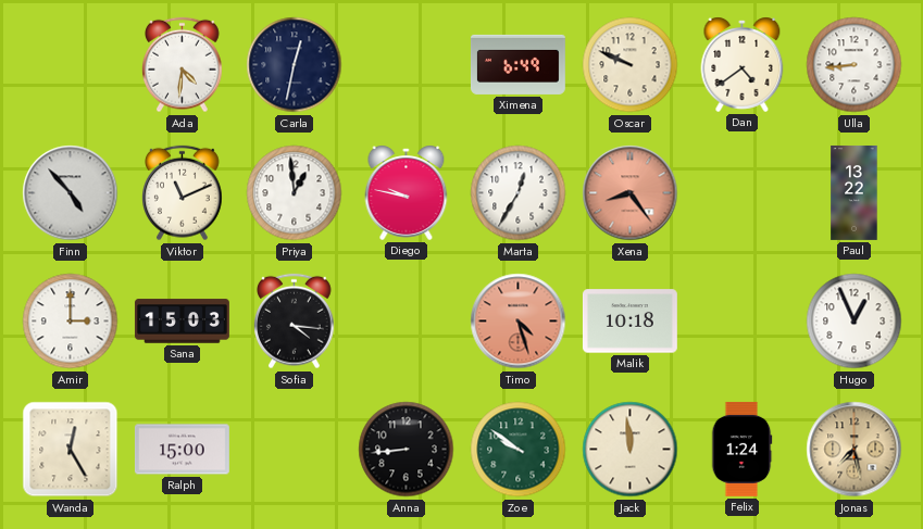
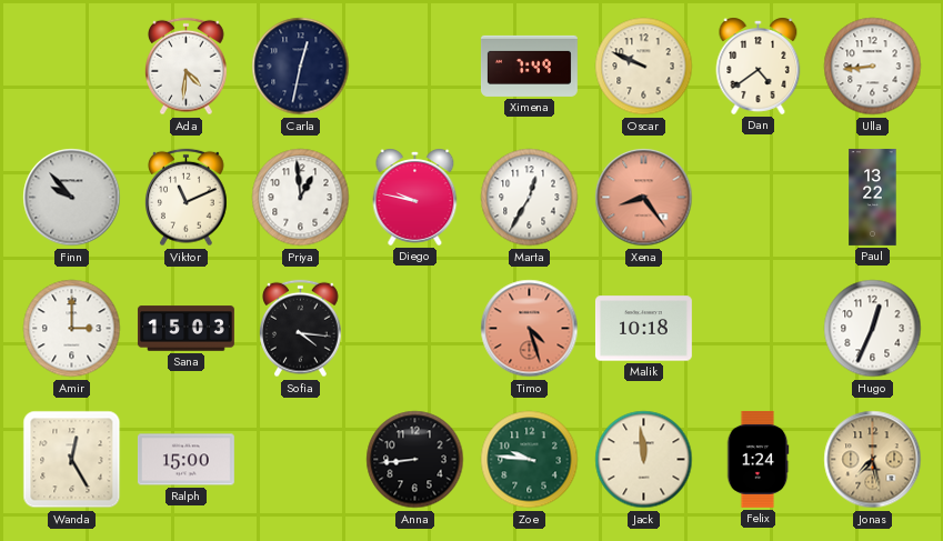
Ximena: 6:49 -> 7:49
Finn: 4:53 -> 9:53
Hugo: 12:56 -> 12:34
Zoe: 9:51 -> 9:46
